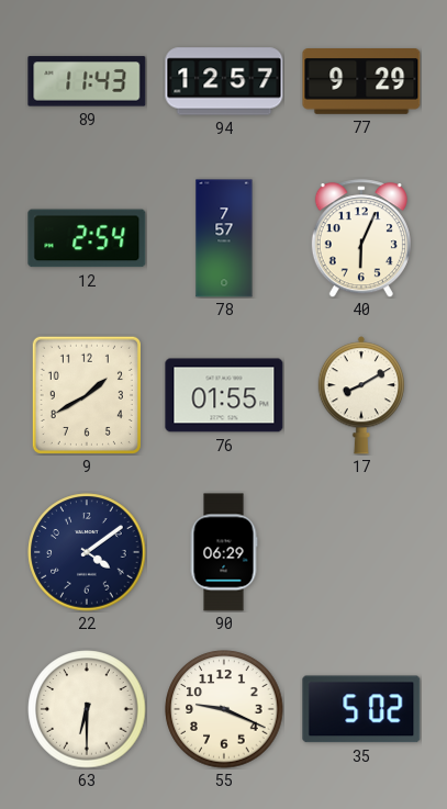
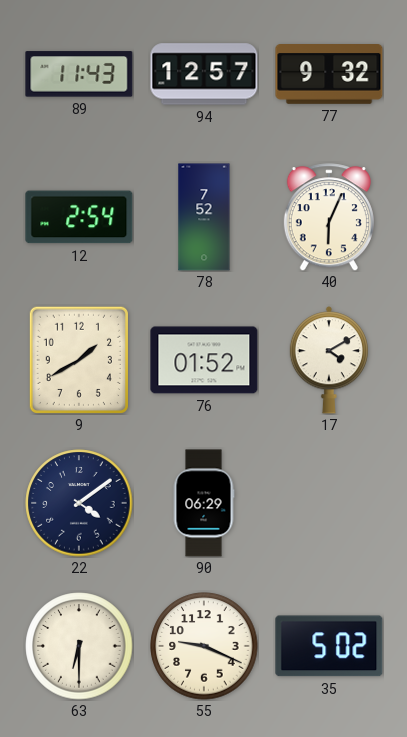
77: 9:29 -> 9:32
78: 7:57 -> 7:52
76: 01:55 -> 01:52
17: 8:10 -> 4:10
